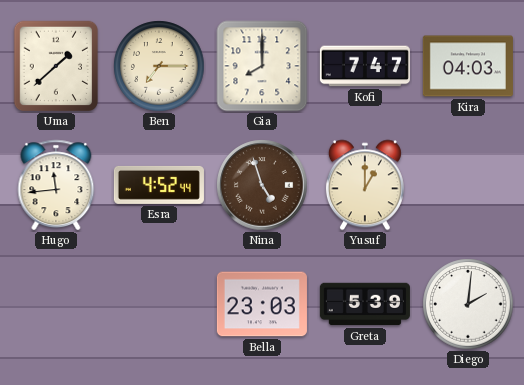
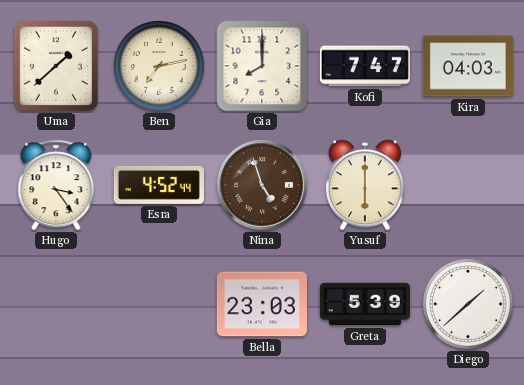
Ben: 7:15 -> 7:13
Hugo: 11:44 -> 3:24
Yusuf: 1:00 -> 6:00
Diego: 2:01 -> 1:38
